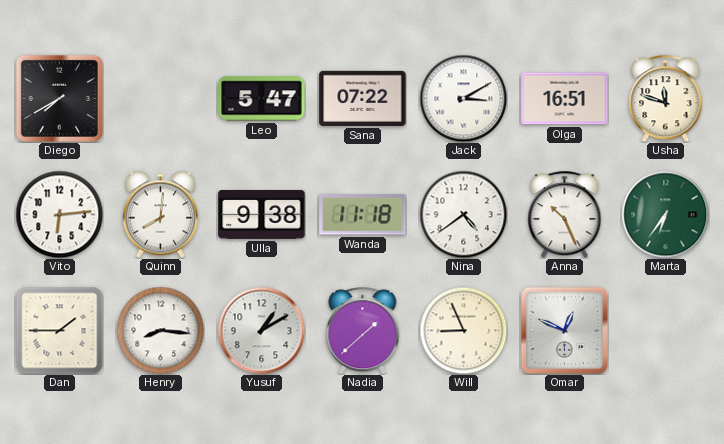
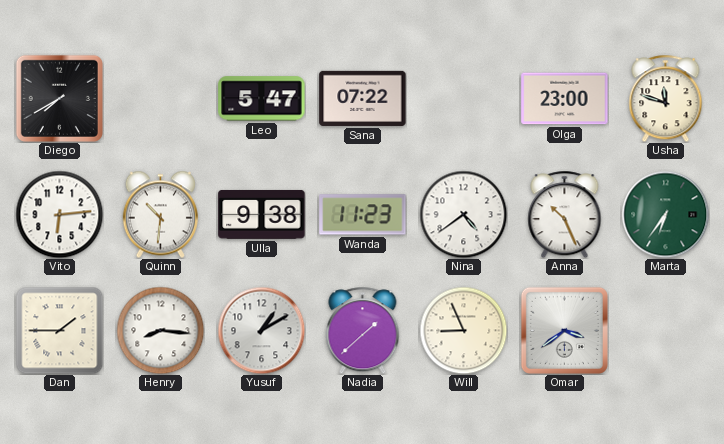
Jack: 3:10 -> none
Olga: 16:51 -> 23:00
Quinn: 8:01 -> 10:31
Wanda: 11:18 -> 11:23
Omar: 12:49 -> 3:39
